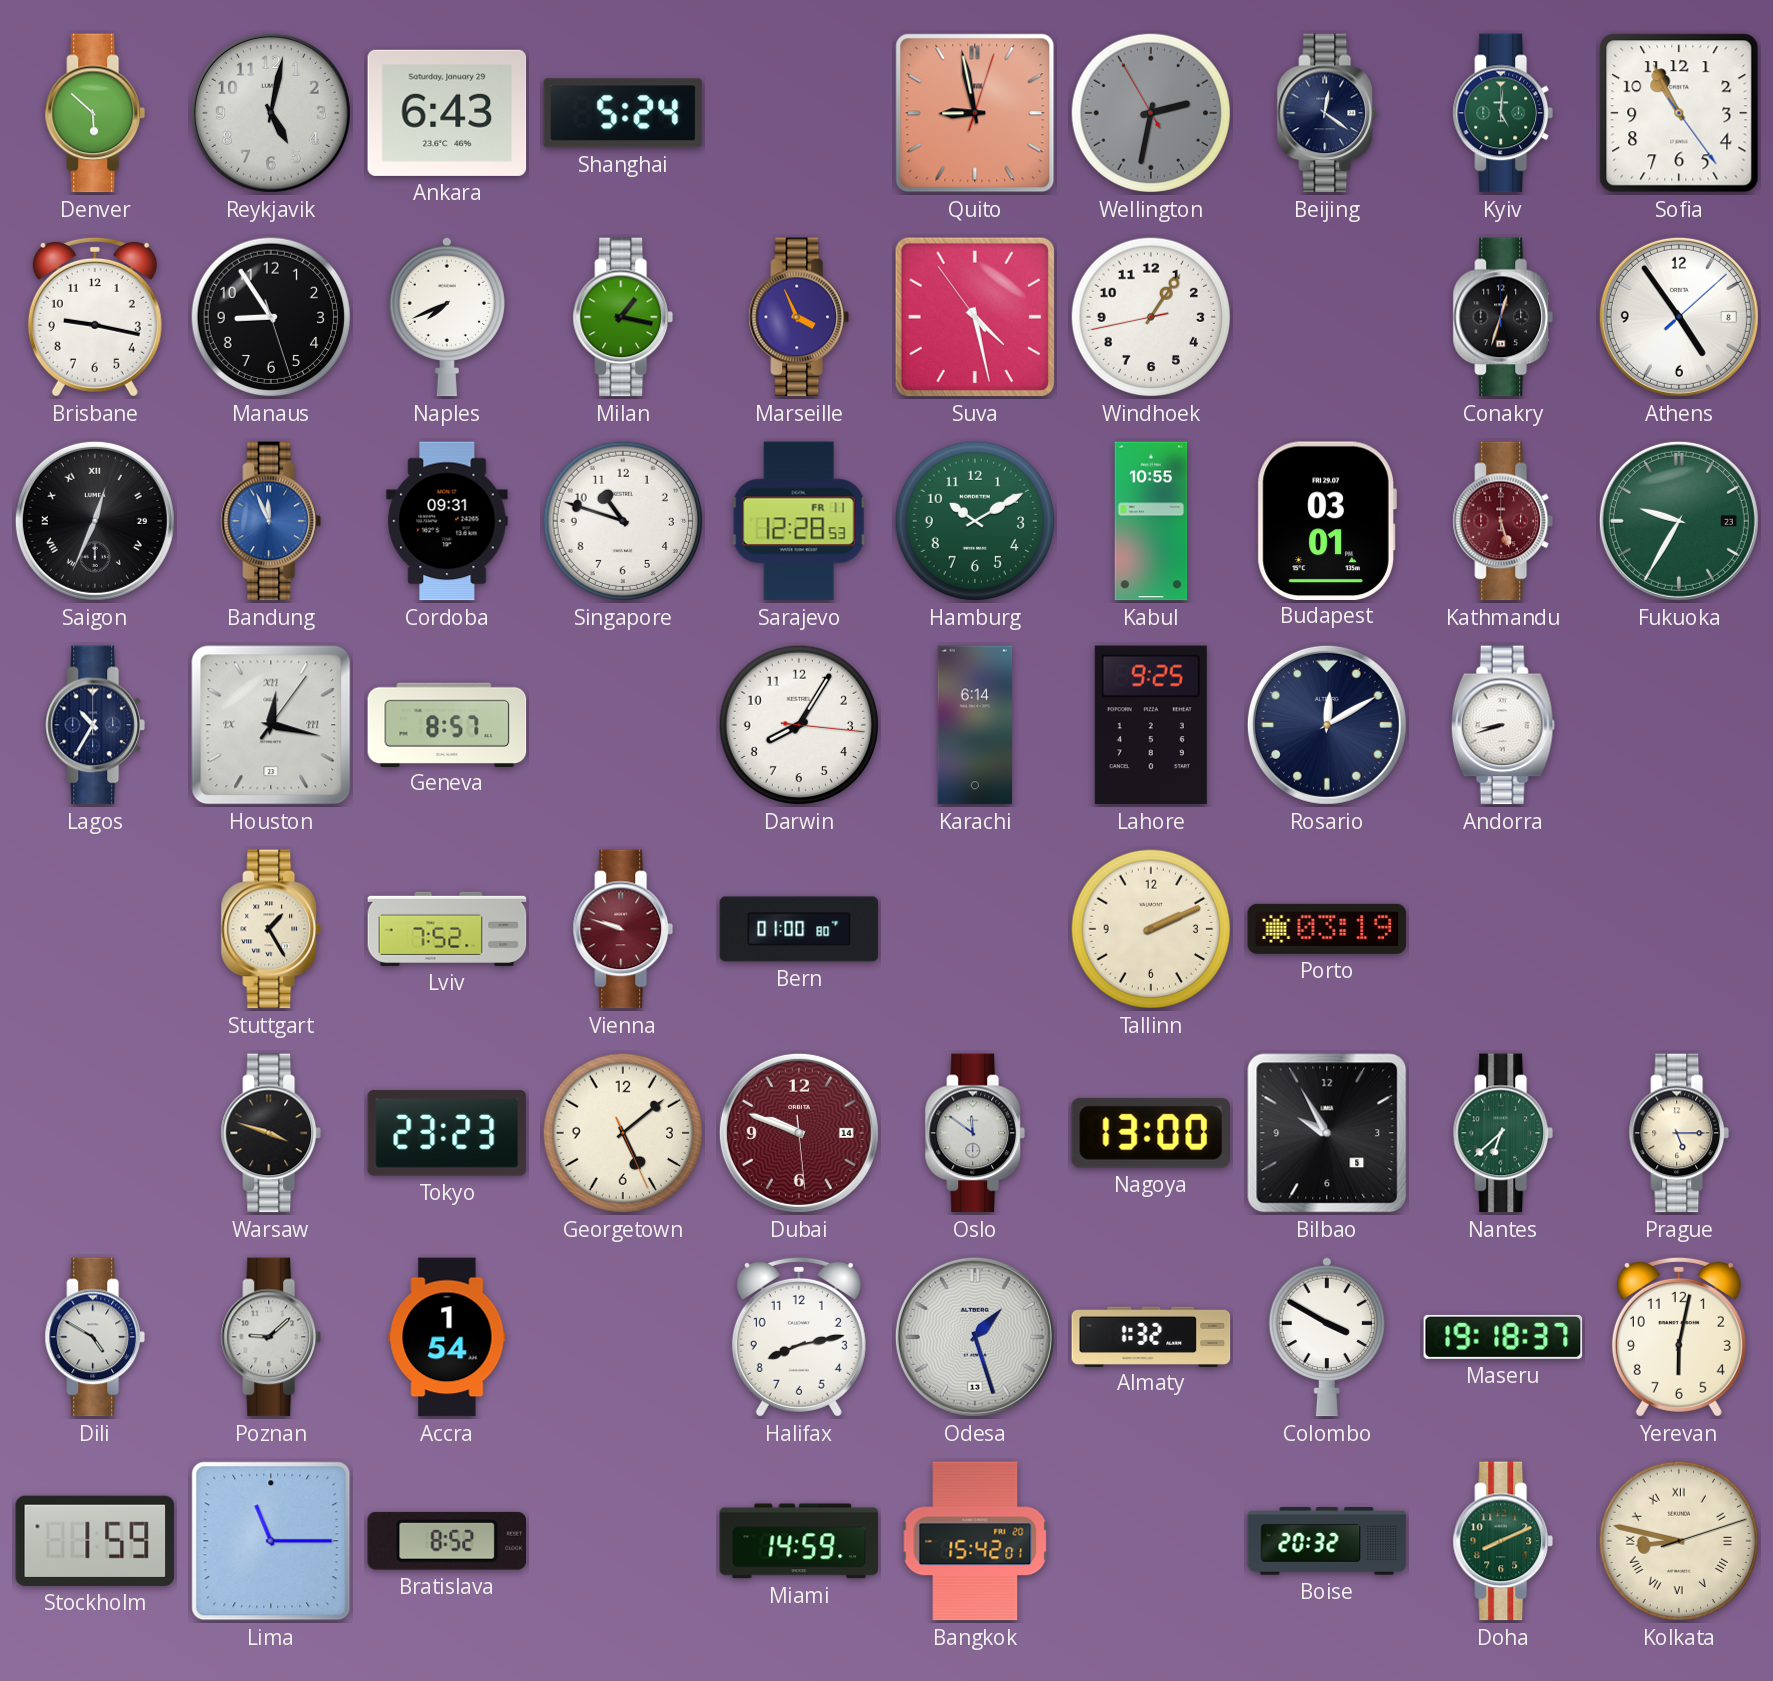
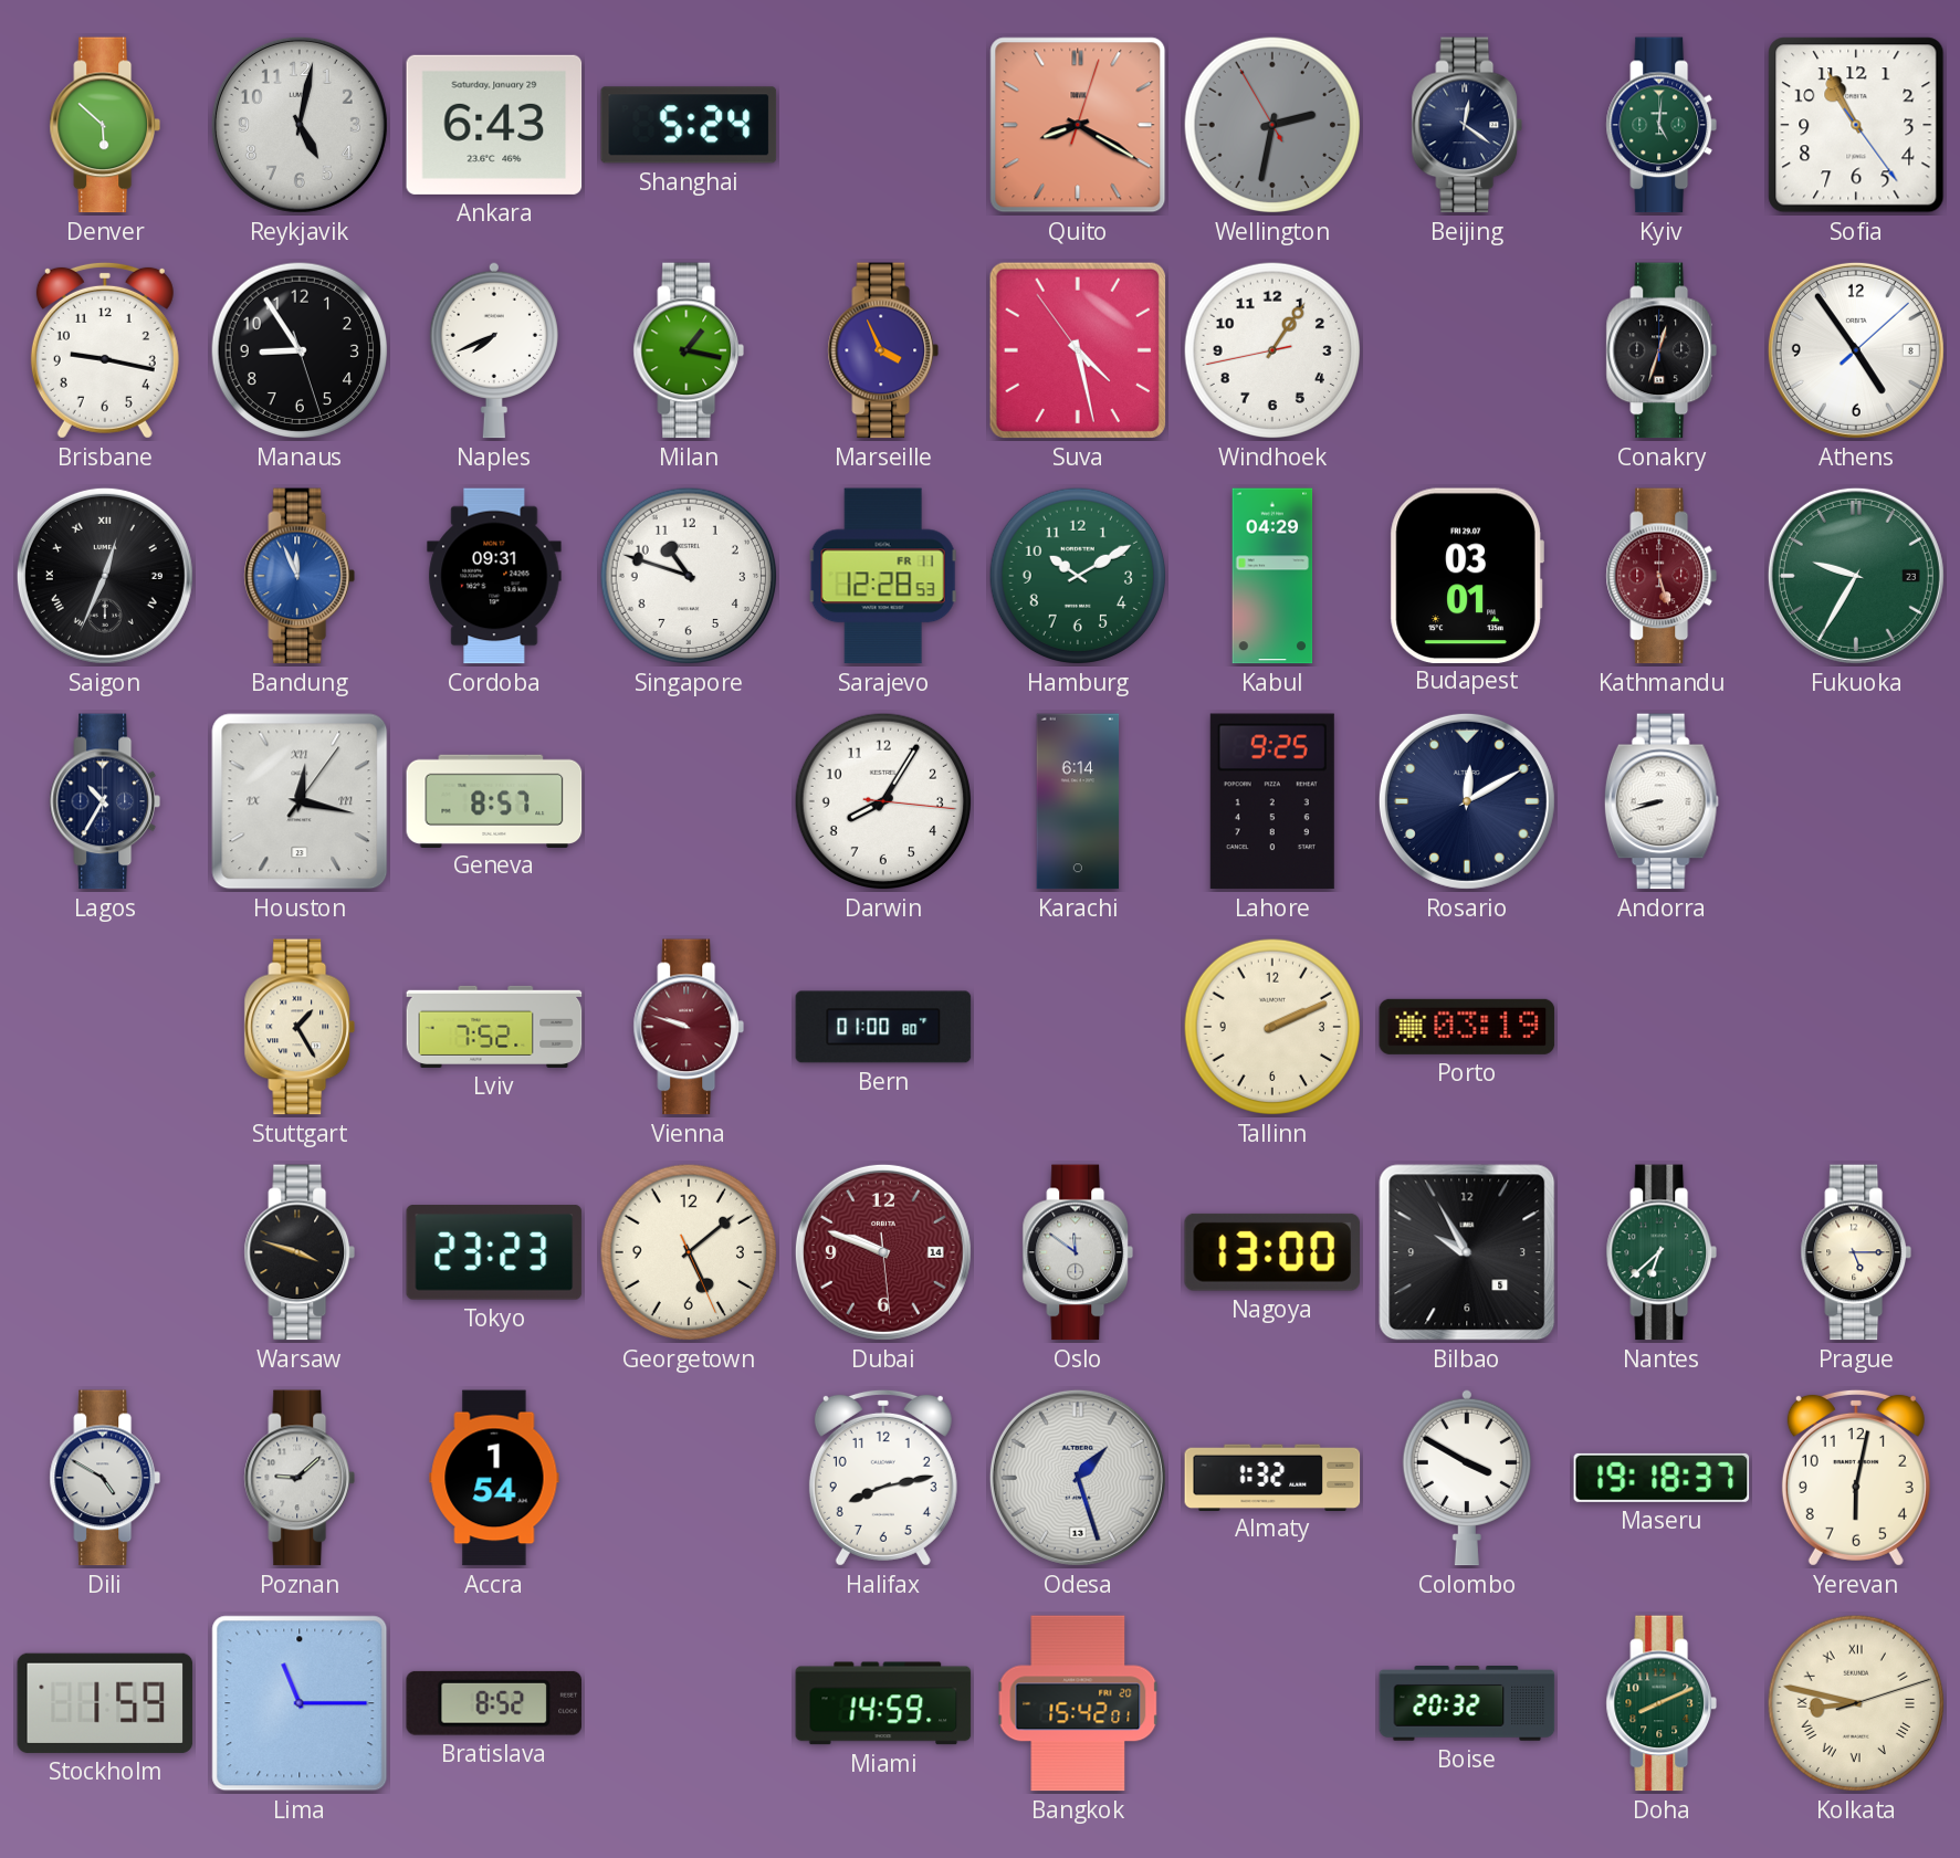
Quito: 8:58 -> 8:20
Kabul: 10:55 -> 04:29
